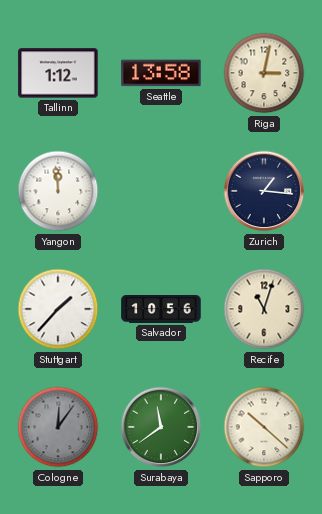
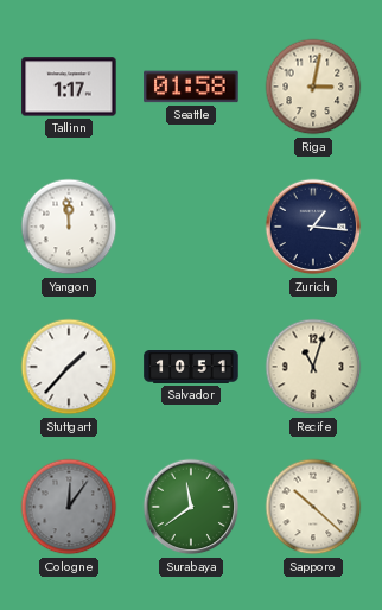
Tallinn: 1:12 -> 1:17
Seattle: 13:58 -> 01:58
Salvador: 10:56 -> 10:51
